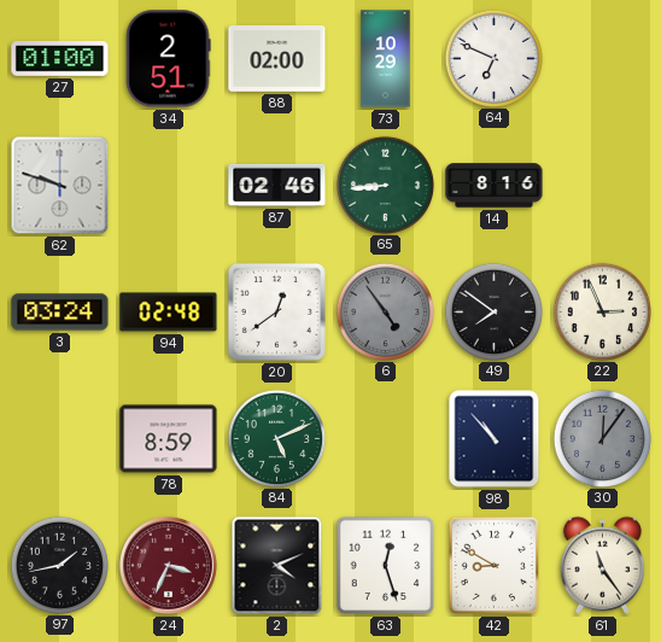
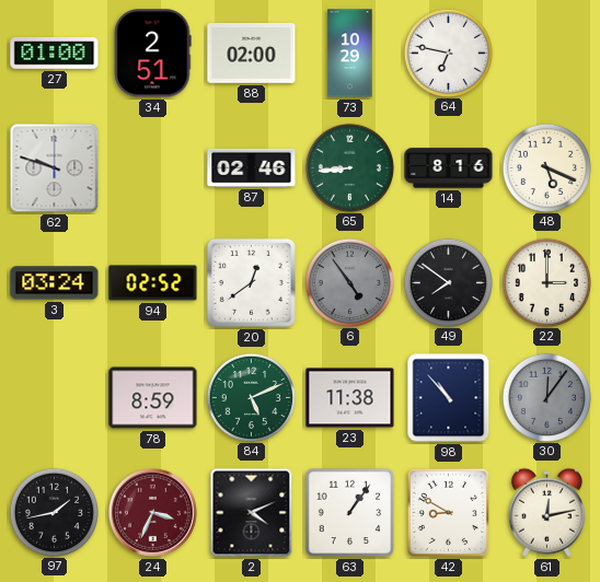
64: 6:49 -> 6:47
48: none -> 5:19
94: 02:48 -> 02:52
22: 2:56 -> 3:00
23: none -> 11:38
63: 12:27 -> 1:06
61: 11:24 -> 12:13
